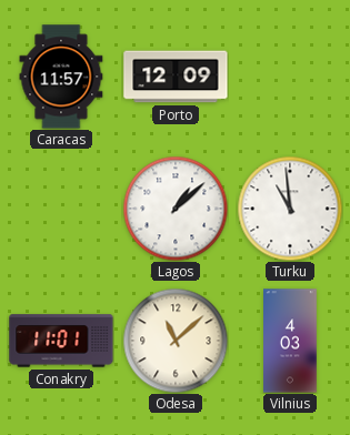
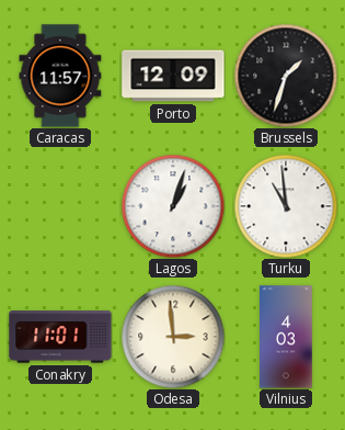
Brussels: none -> 1:33
Lagos: 1:08 -> 1:03
Odesa: 11:08 -> 2:59
